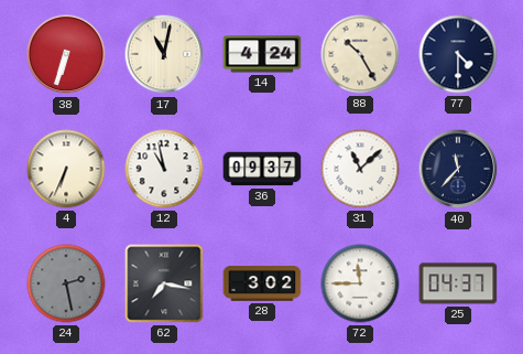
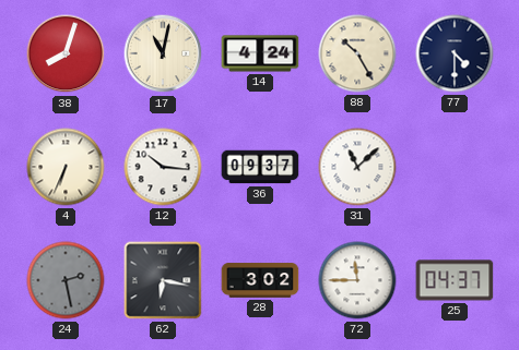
38: 6:33 -> 8:03
12: 10:58 -> 10:16
40: 11:37 -> none
62: 7:17 -> 6:17
